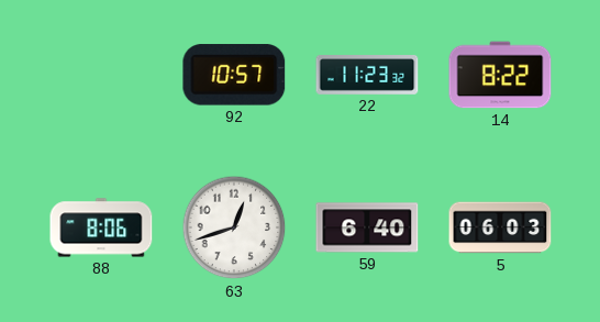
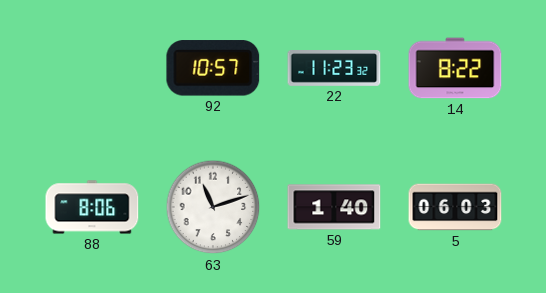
63: 12:42 -> 11:12
59: 6:40 -> 1:40
